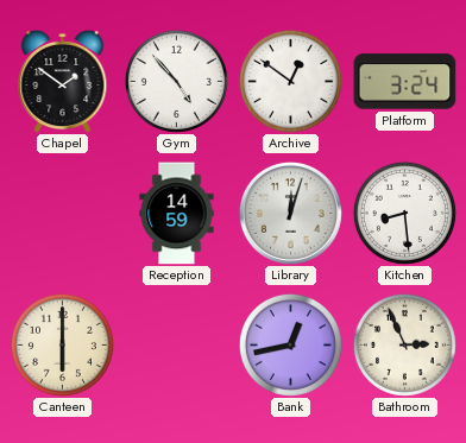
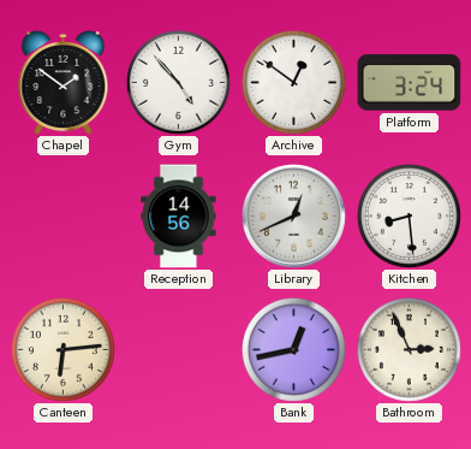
Reception: 14:59 -> 14:56
Library: 12:03 -> 12:41
Canteen: 6:00 -> 6:14
